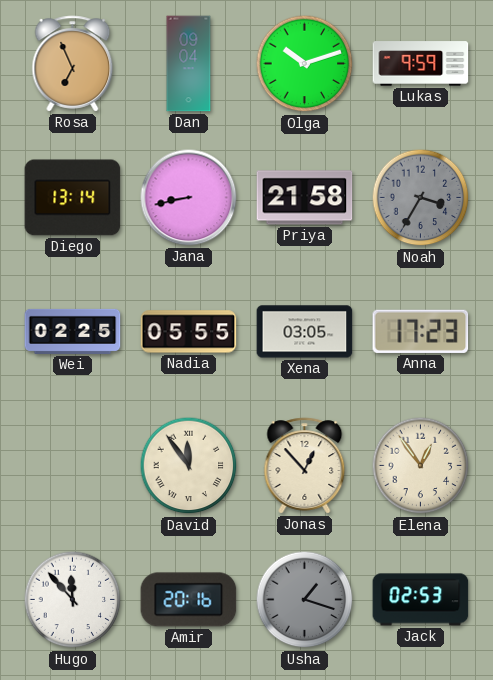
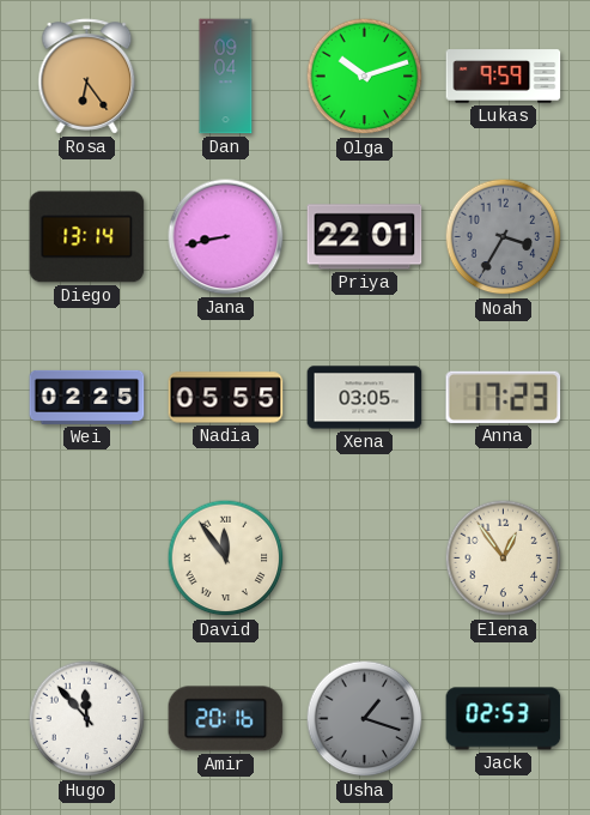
Rosa: 6:56 -> 6:24
Priya: 21:58 -> 22:01
Jonas: 12:53 -> none
